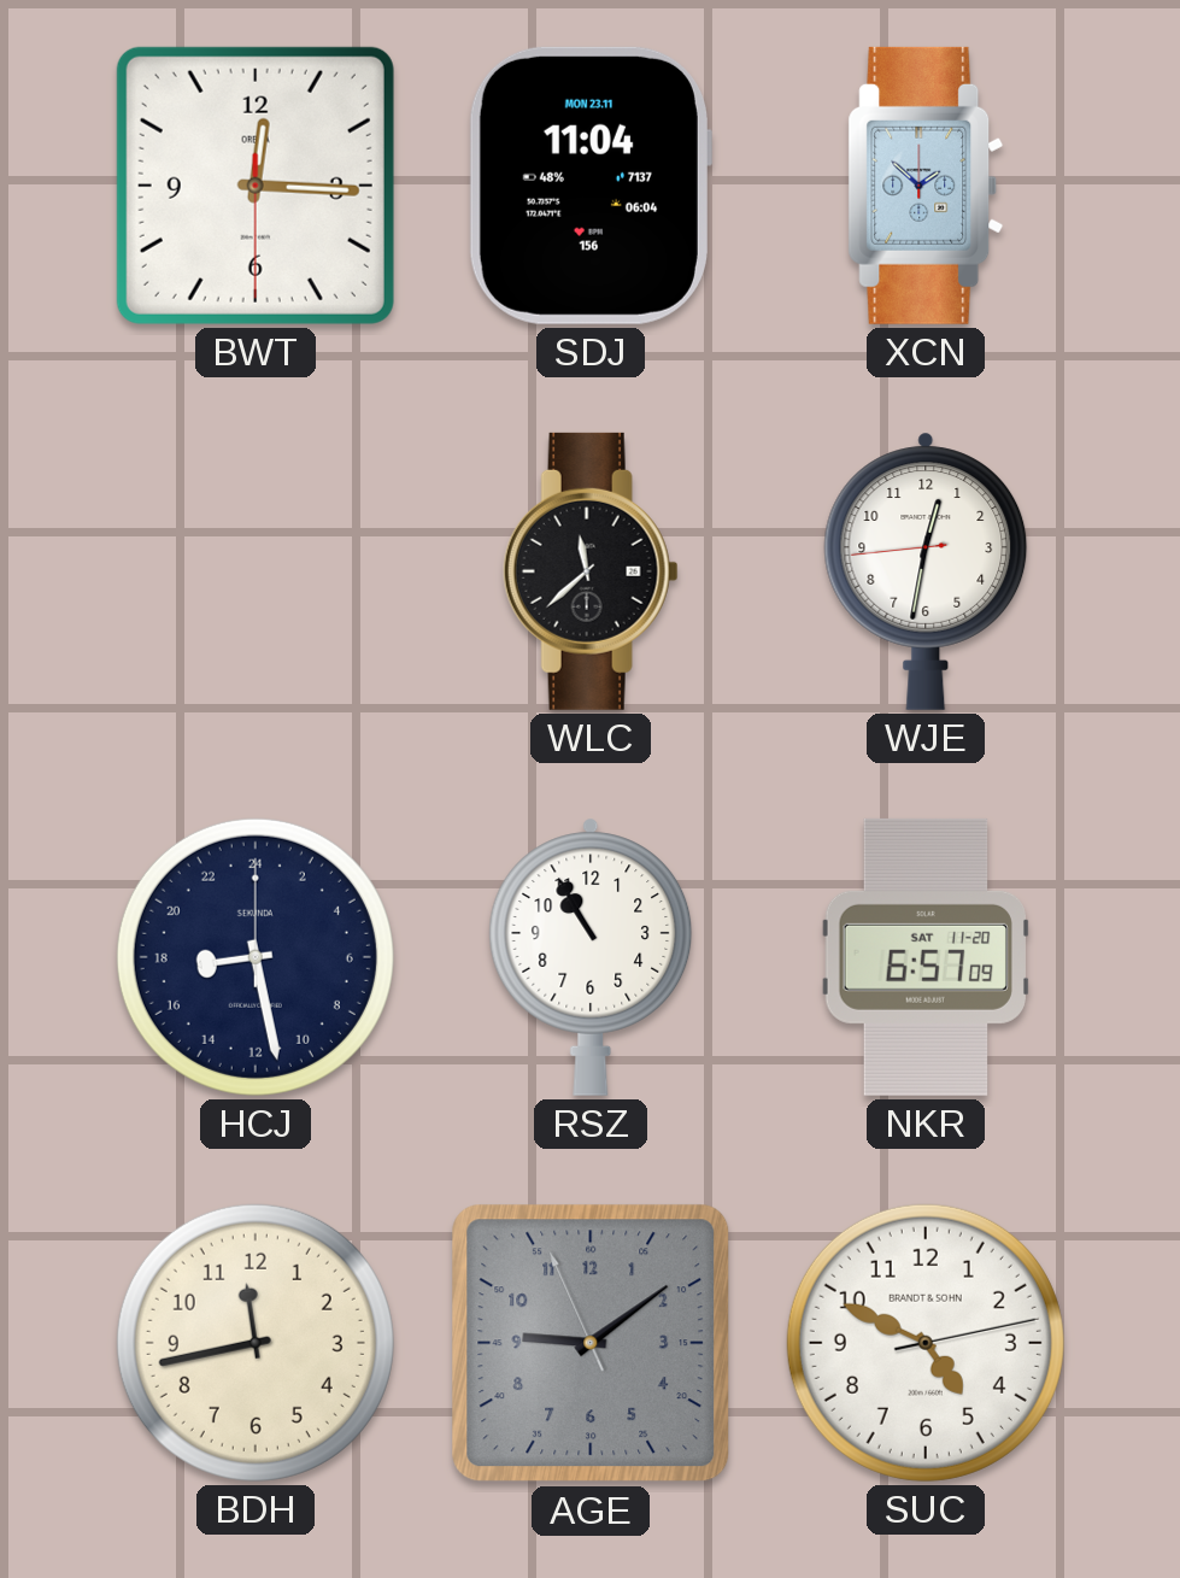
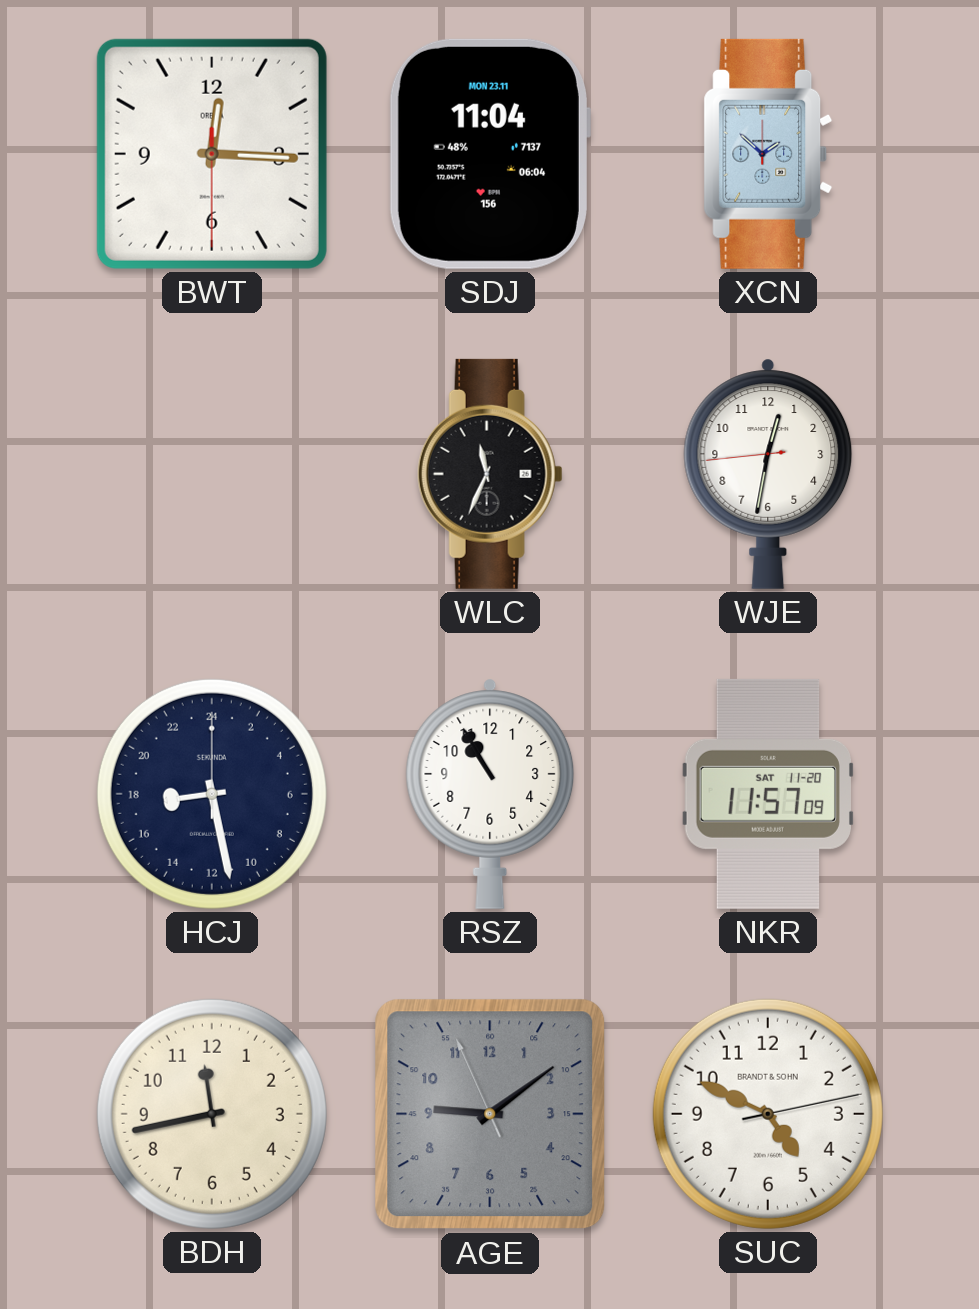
WLC: 11:38 -> 11:34
NKR: 6:57 -> 11:57
